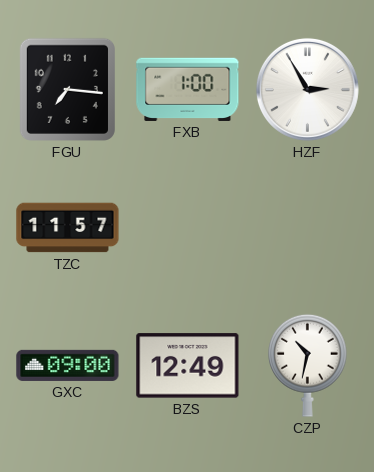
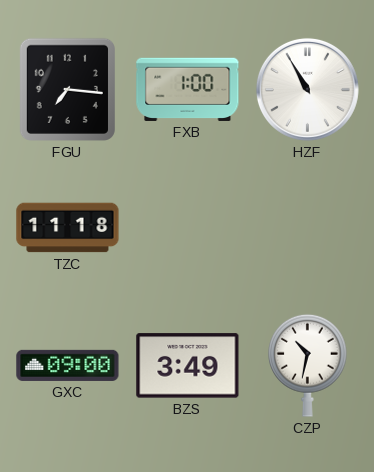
HZF: 2:55 -> 10:55
TZC: 11:57 -> 11:18
BZS: 12:49 -> 3:49
